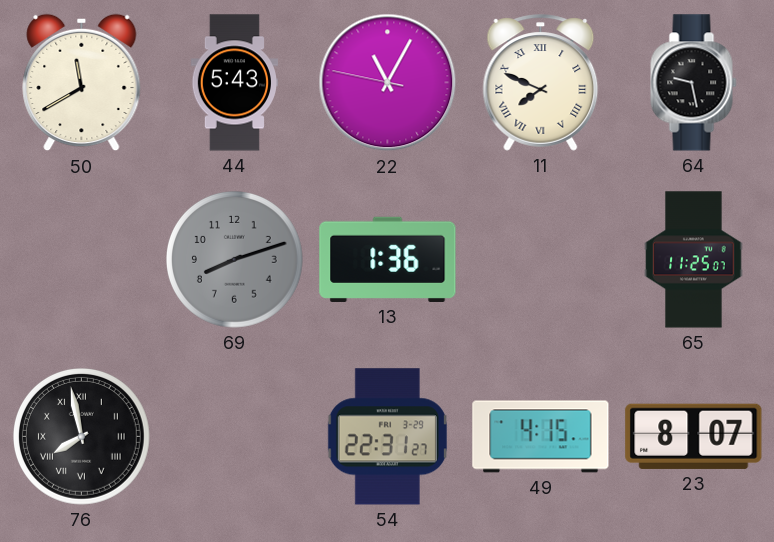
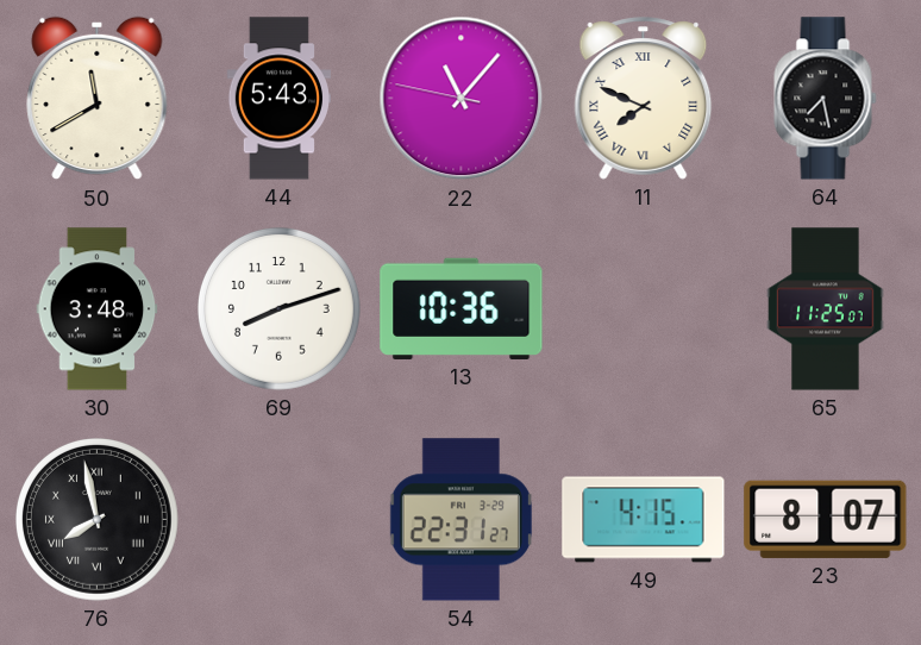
22: 11:04 -> 11:06
64: 9:28 -> 7:28
30: none -> 3:48
69 dial: grey -> white
13: 1:36 -> 10:36
